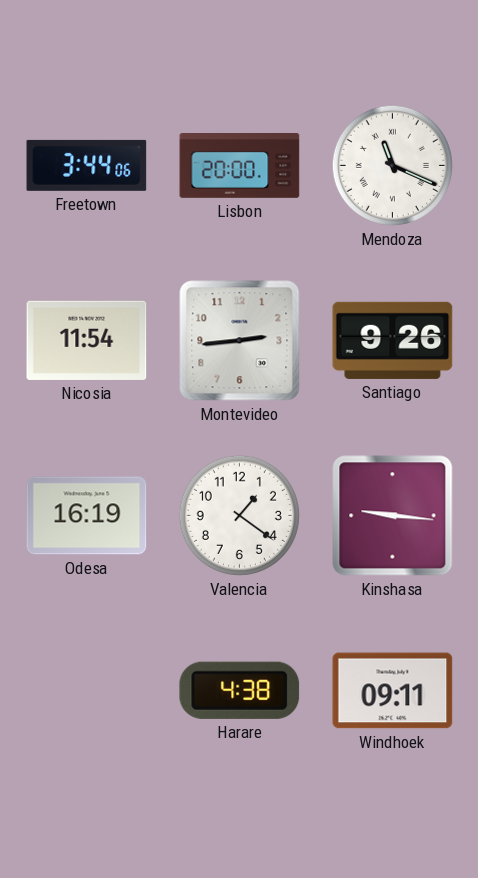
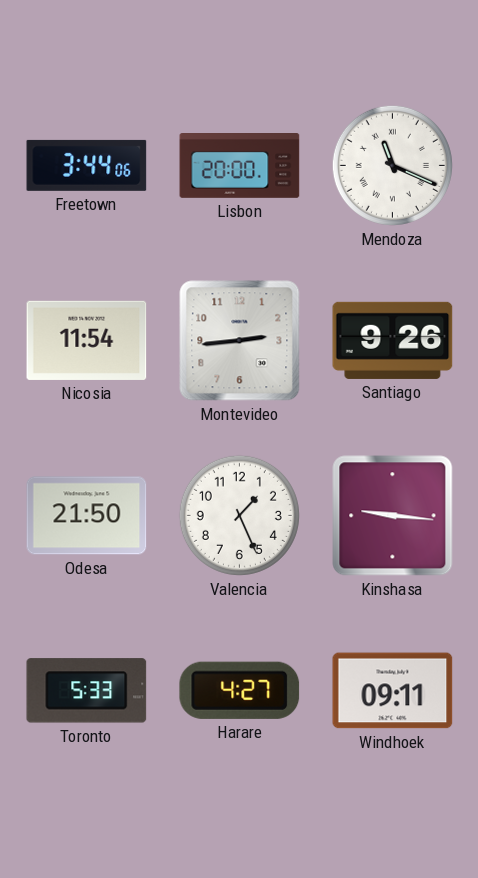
Odesa: 16:19 -> 21:50
Valencia: 1:21 -> 1:26
Toronto: none -> 5:33
Harare: 4:38 -> 4:27
